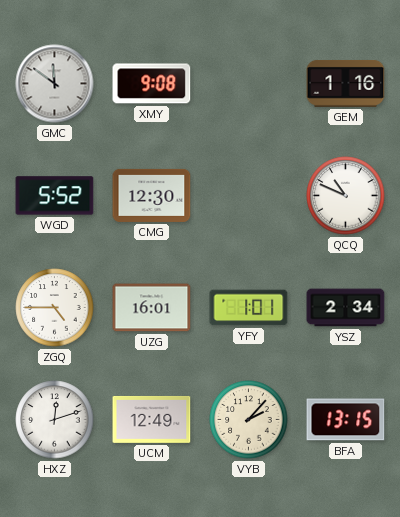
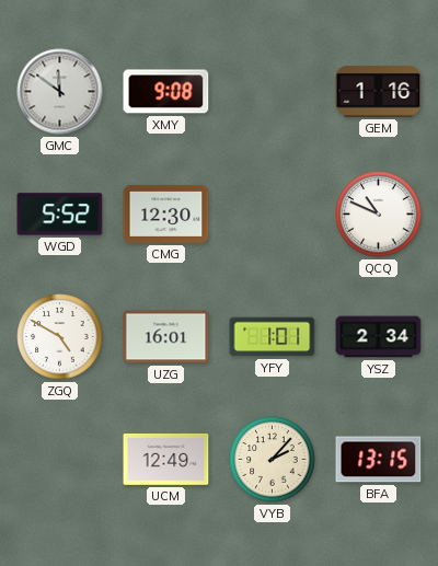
ZGQ: 4:45 -> 4:50
HXZ: 12:12 -> none
